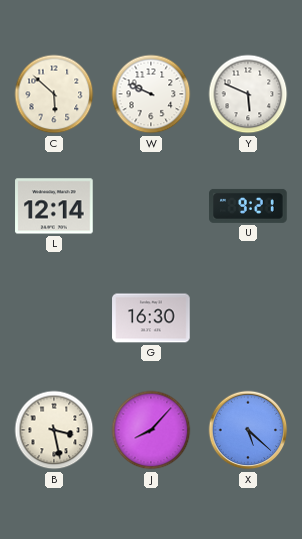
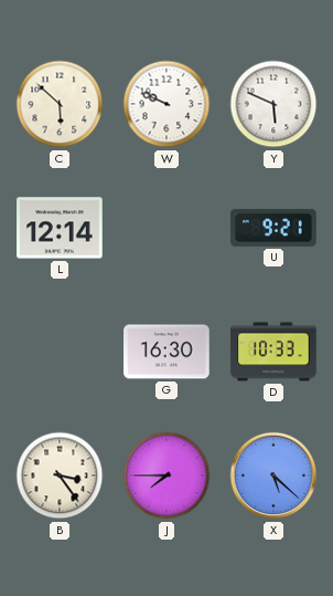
D: none -> 10:33
B: 3:28 -> 3:24
J: 8:07 -> 7:45
